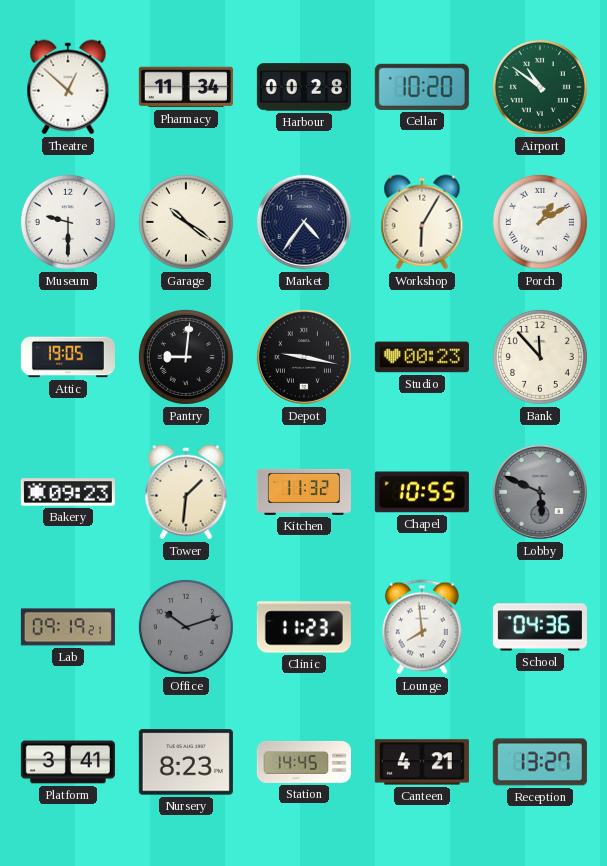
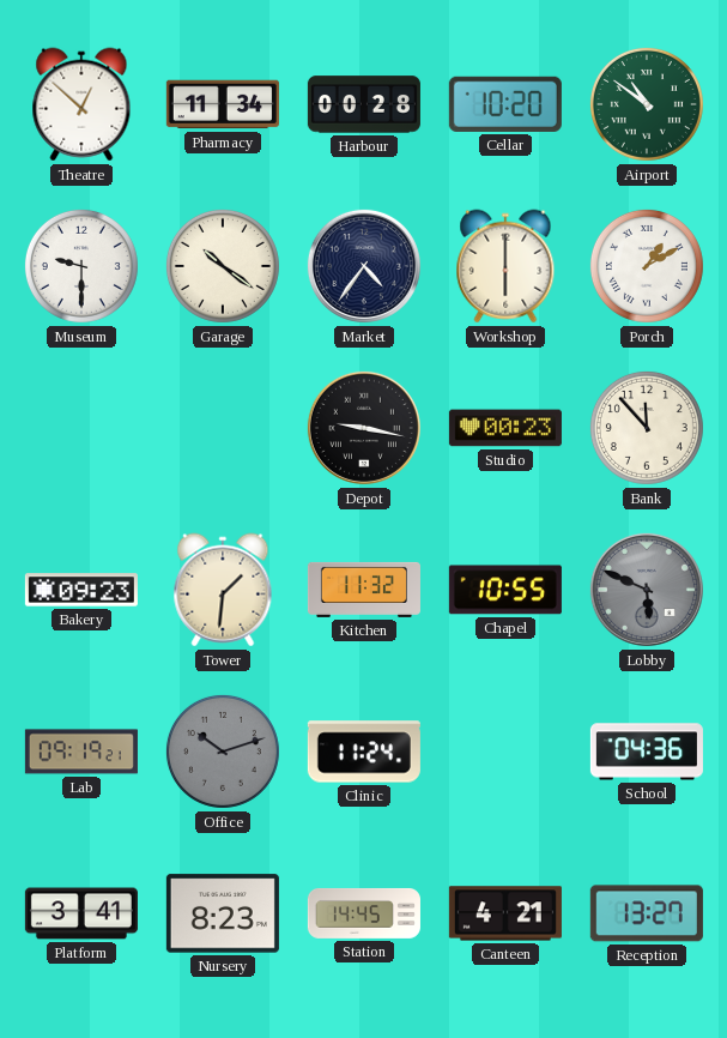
Workshop: 6:05 -> 6:00
Attic: 19:05 -> none
Pantry: 9:01 -> none
Clinic: 11:23 -> 11:24
Lounge: 7:59 -> none
